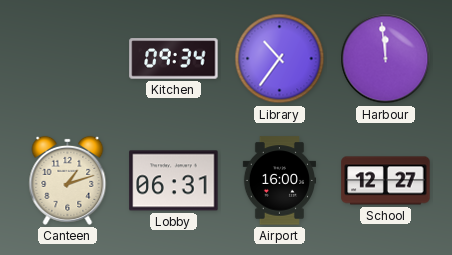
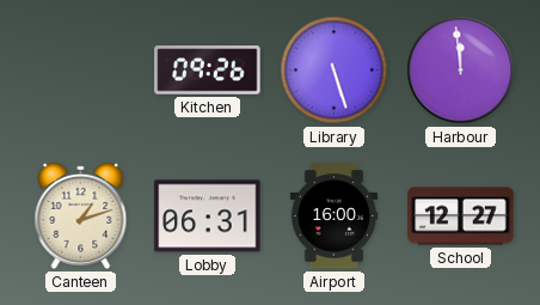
Kitchen: 09:34 -> 09:26
Library: 10:36 -> 5:27
